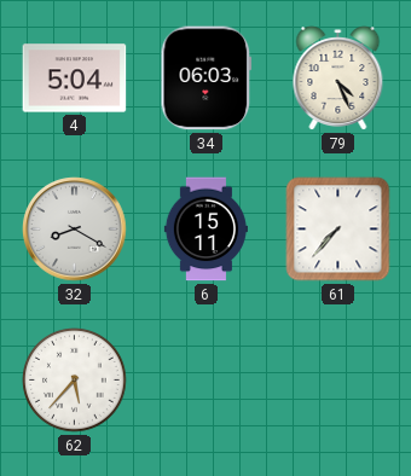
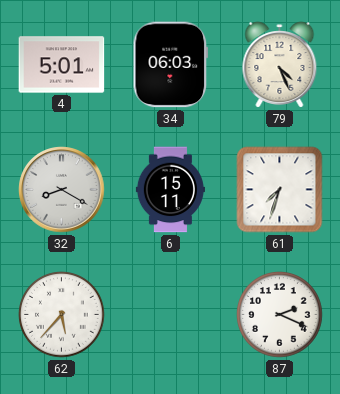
4: 5:04 -> 5:01
61: 7:37 -> 7:33
87: none -> 2:19
